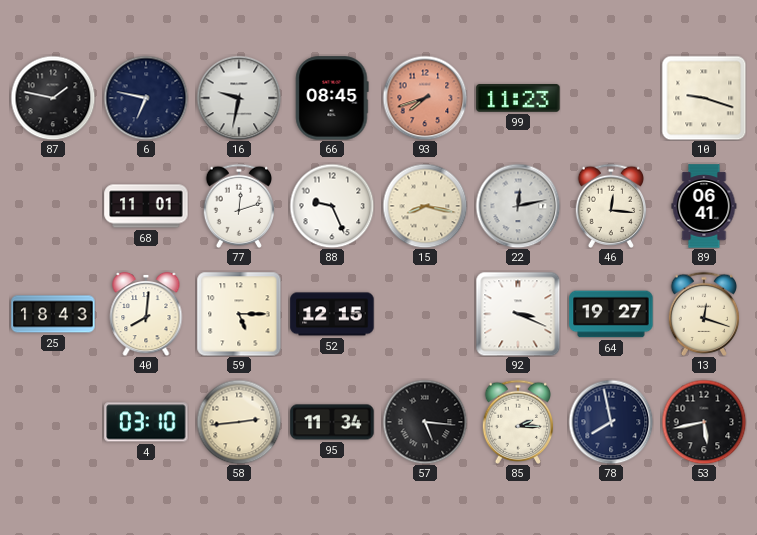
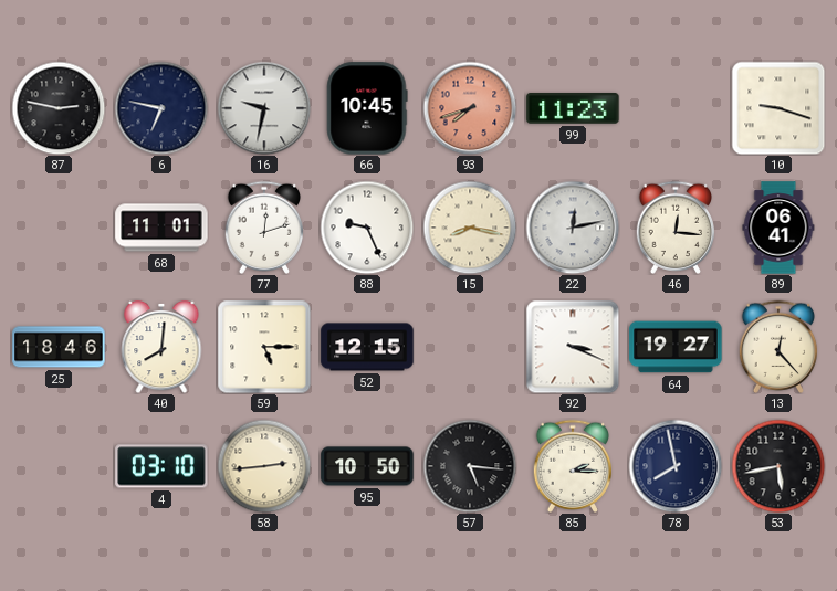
87: 1:47 -> 2:47
66: 08:45 -> 10:45
25: 18:43 -> 18:46
13: 12:18 -> 12:23
95: 11:34 -> 10:50
